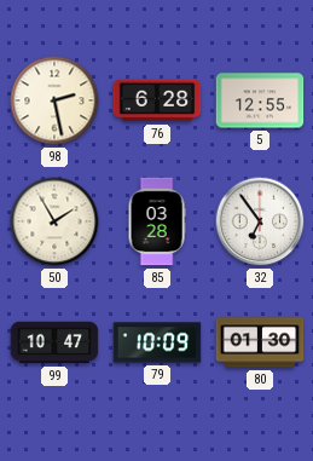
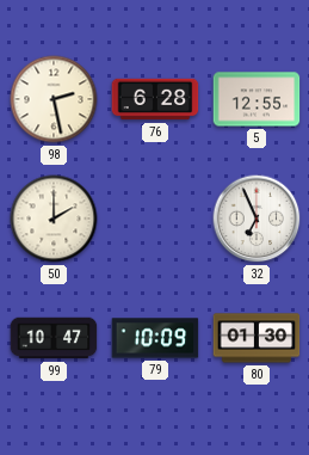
50: 1:55 -> 2:00
85: 03:28 -> none
32: 6:54 -> 6:56
